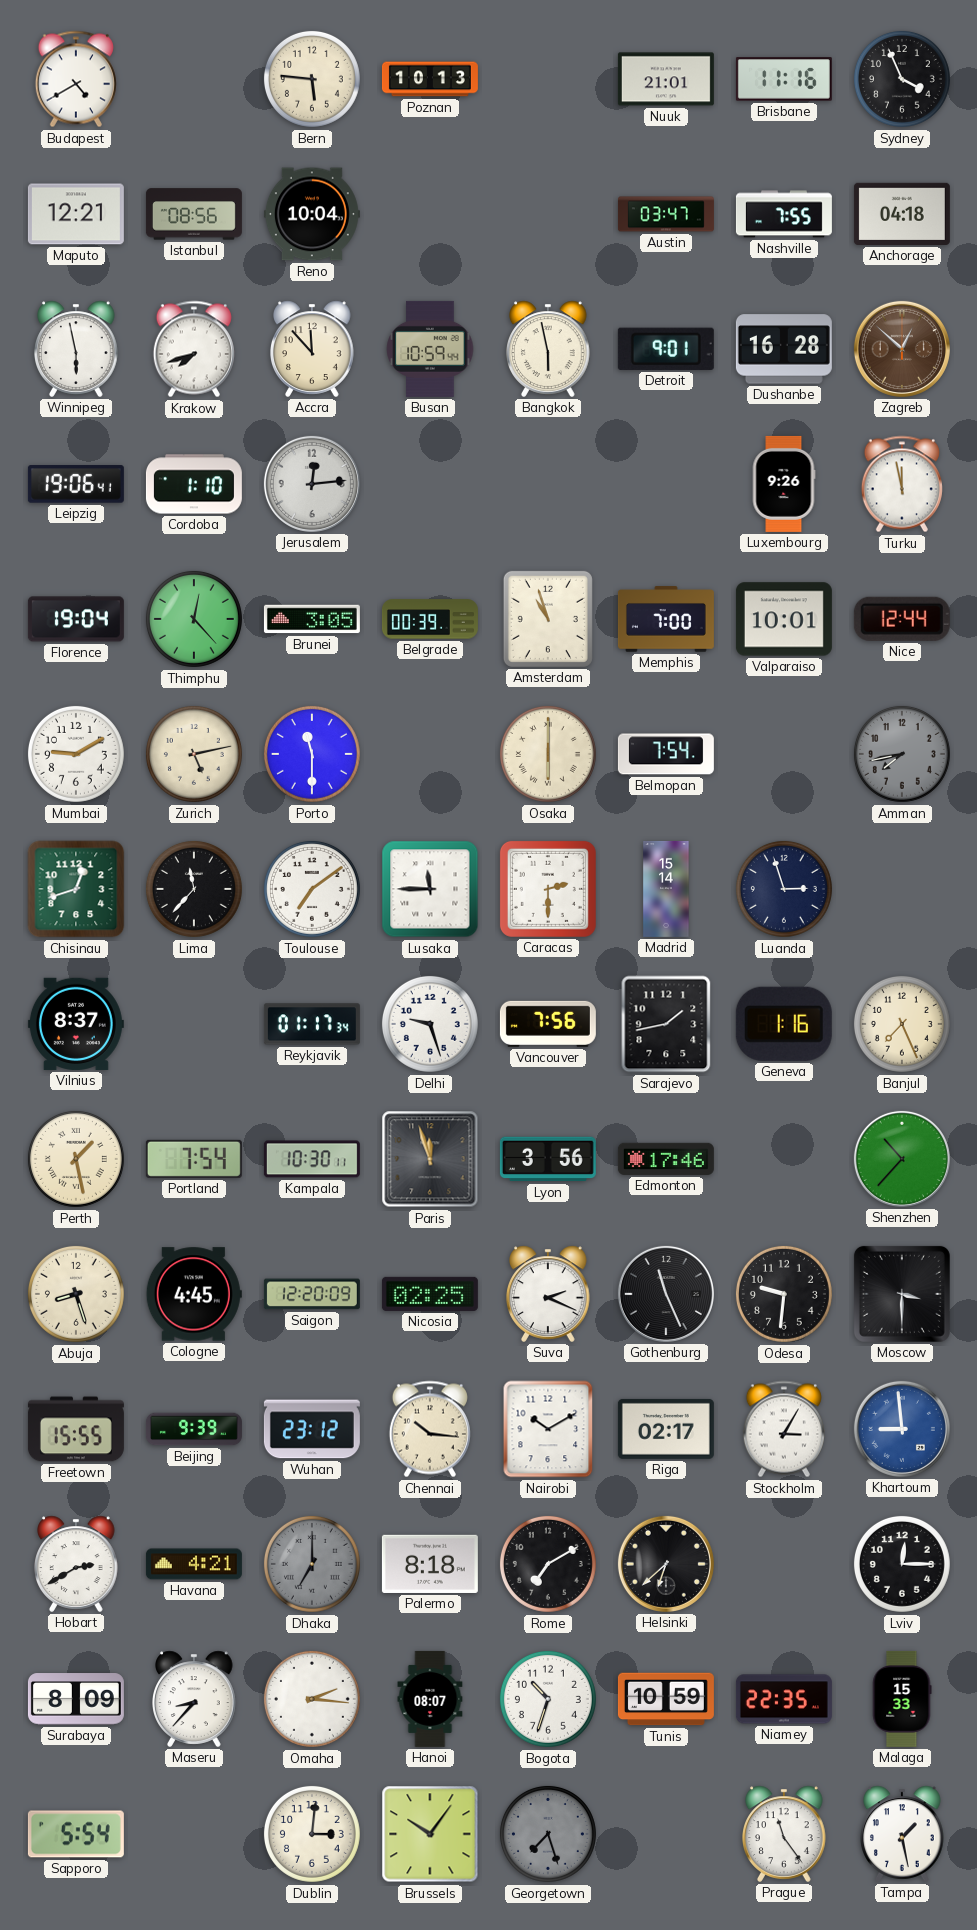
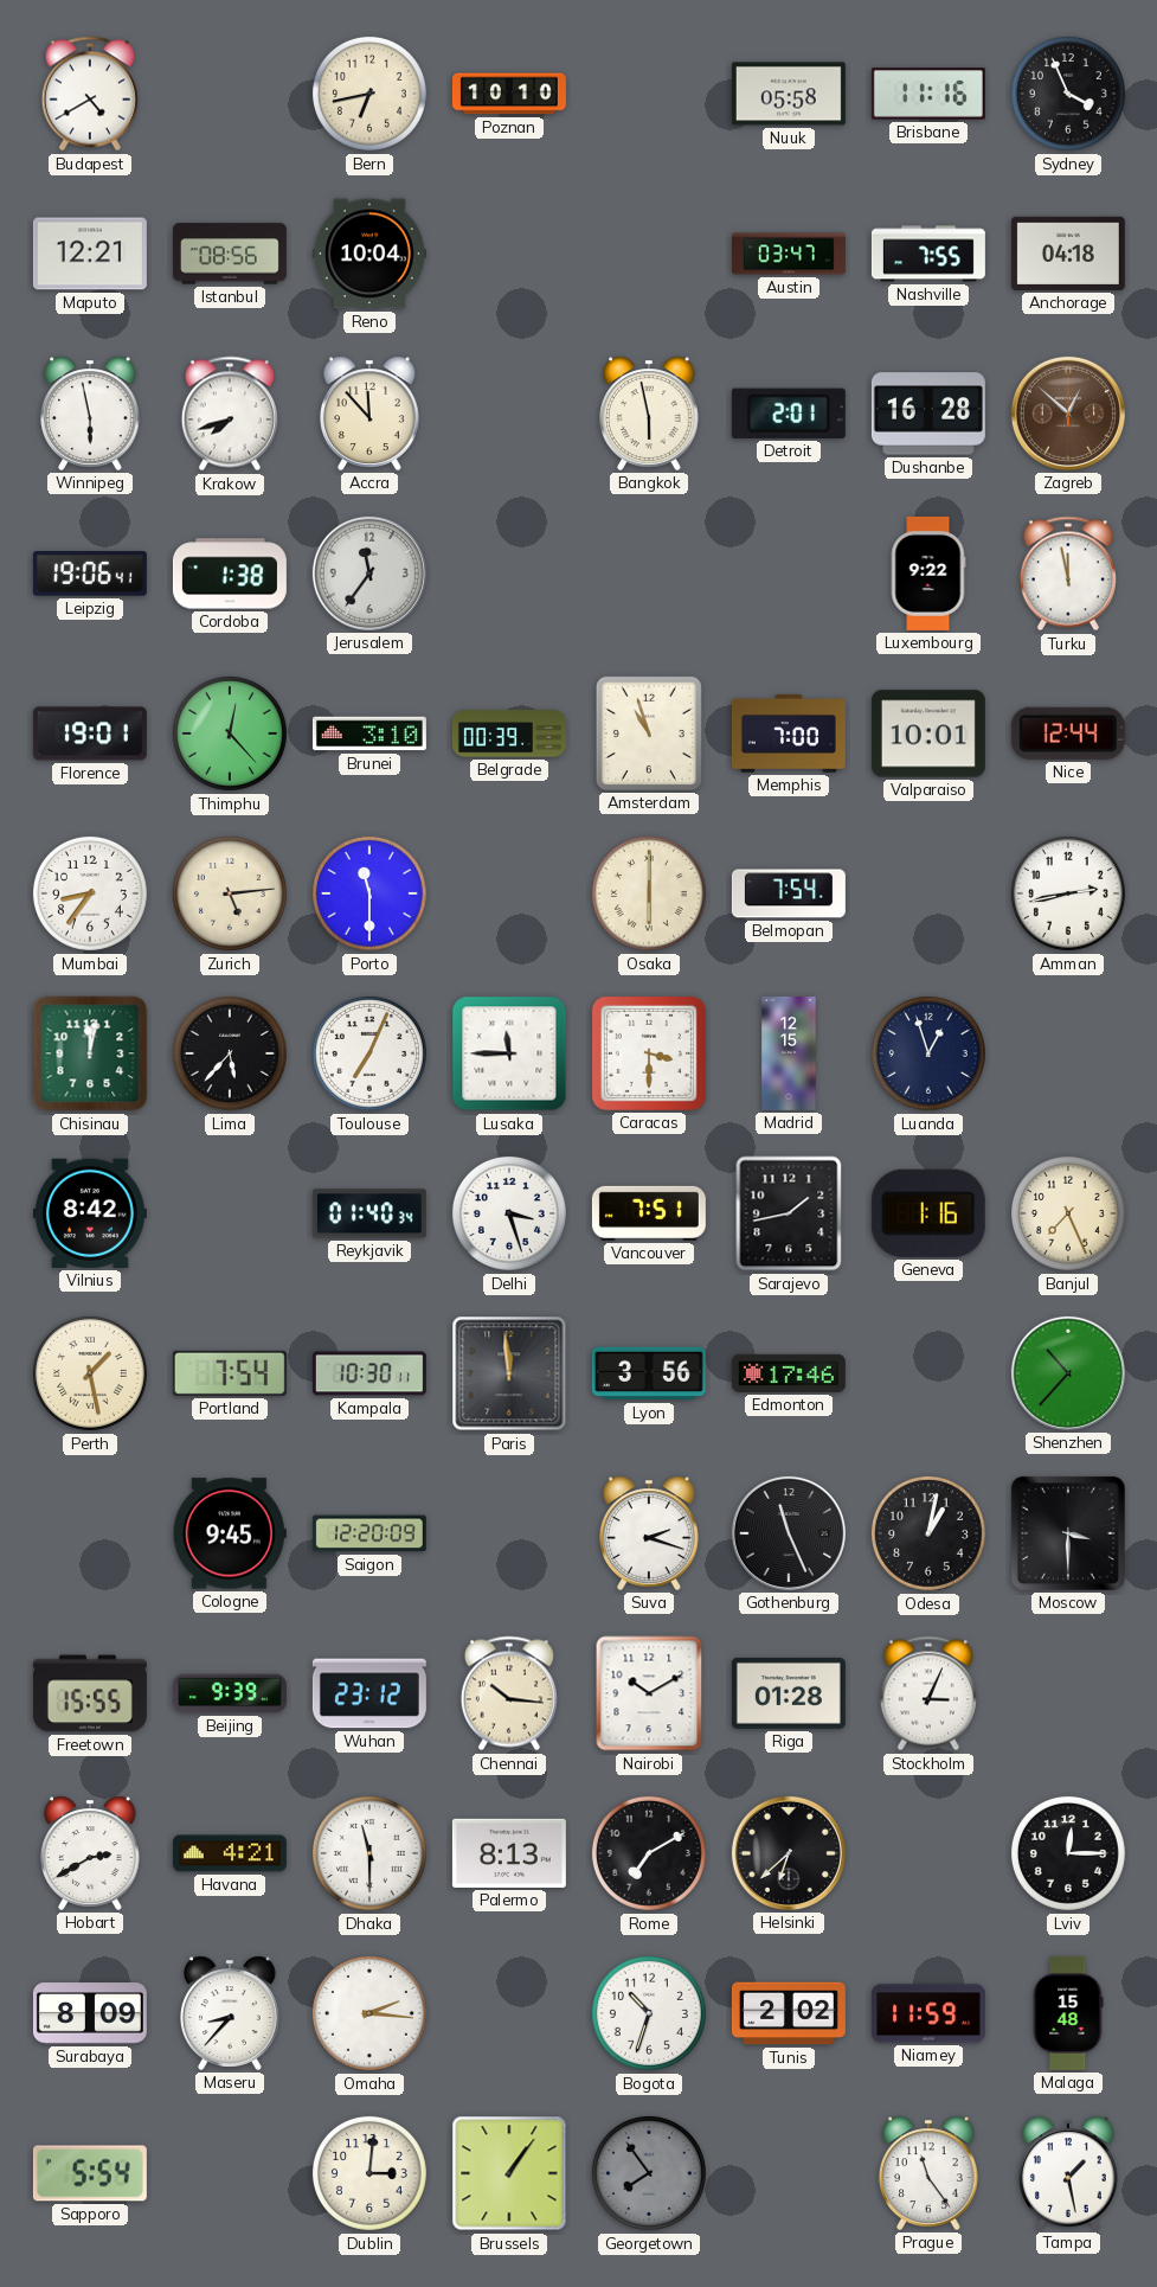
Bern: 5:46 -> 6:43
Poznan: 10:13 -> 10:10
Nuuk: 21:01 -> 05:58
Busan: 10:59 -> none
Detroit: 9:01 -> 2:01
Cordoba: 1:10 -> 1:38
Jerusalem: 12:14 -> 11:36
Luxembourg: 9:26 -> 9:22
Florence: 19:04 -> 19:01
Brunei: 3:05 -> 3:10
Mumbai: 9:10 -> 8:36
Zurich: 5:13 -> 5:14
Amman: 7:43 -> 2:43
Amman dial: grey -> white
Chisinau: 12:42 -> 12:02
Lima: 11:37 -> 5:37
Toulouse: 7:09 -> 7:04
Caracas: 2:30 -> 3:30
Madrid: 15:14 -> 12:15
Luanda: 2:57 -> 12:57
Vilnius: 8:37 -> 8:42
Reykjavik: 01:17 -> 01:40
Delhi: 9:27 -> 3:27
Vancouver: 7:56 -> 7:51
Paris: 11:57 -> 11:59
Abuja: 8:27 -> none
Cologne: 4:45 -> 9:45
Nicosia: 02:25 -> none
Suva: 2:19 -> 2:18
Odesa: 9:31 -> 1:02
Riga: 02:17 -> 01:28
Stockholm: 3:05 -> 3:04
Khartoum: 8:59 -> none
Dhaka: 7:00 -> 11:30
Dhaka dial: grey -> white
Palermo: 8:18 -> 8:13
Hanoi: 08:07 -> none
Tunis: 10:59 -> 2:02
Niamey: 22:35 -> 11:59
Malaga: 15:33 -> 15:48
Brussels: 10:06 -> 1:06
Georgetown: 7:27 -> 7:54
